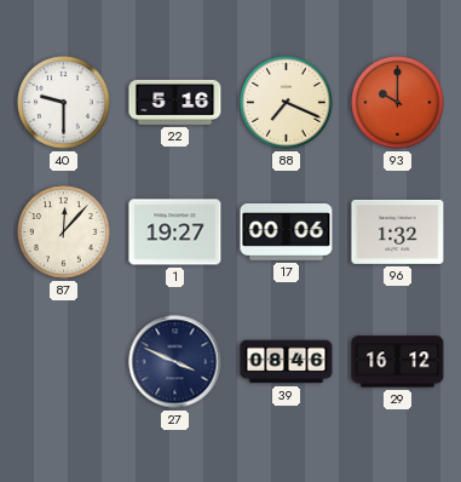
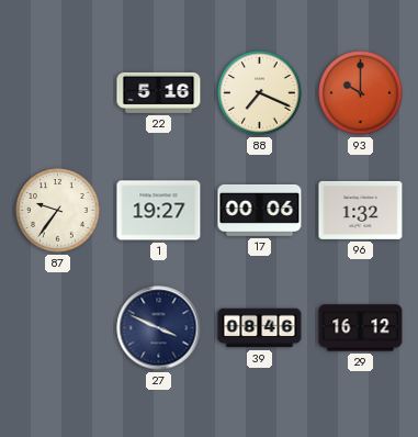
40: 9:30 -> none
87: 12:07 -> 9:36
